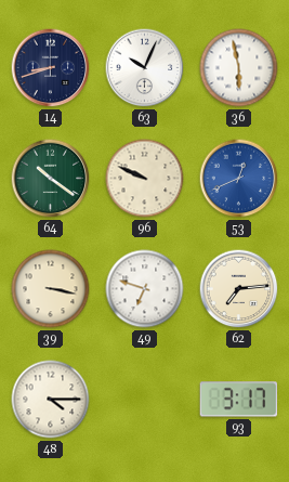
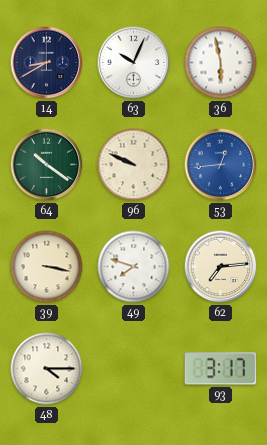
14: 8:42 -> 8:40
53: 12:41 -> 12:44
49: 6:48 -> 7:48
